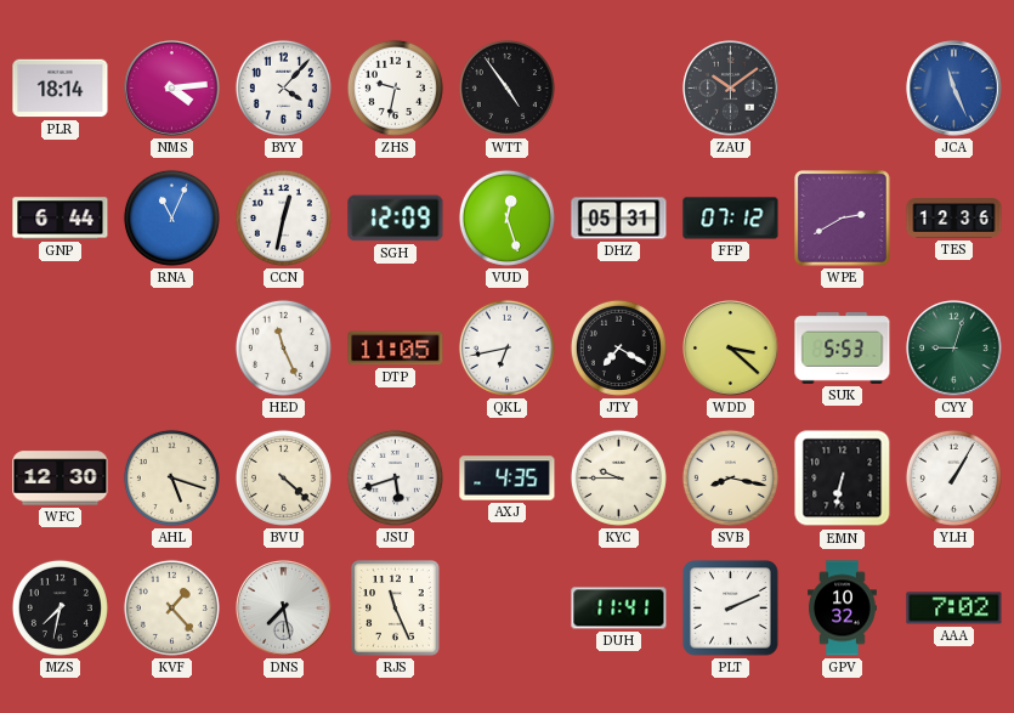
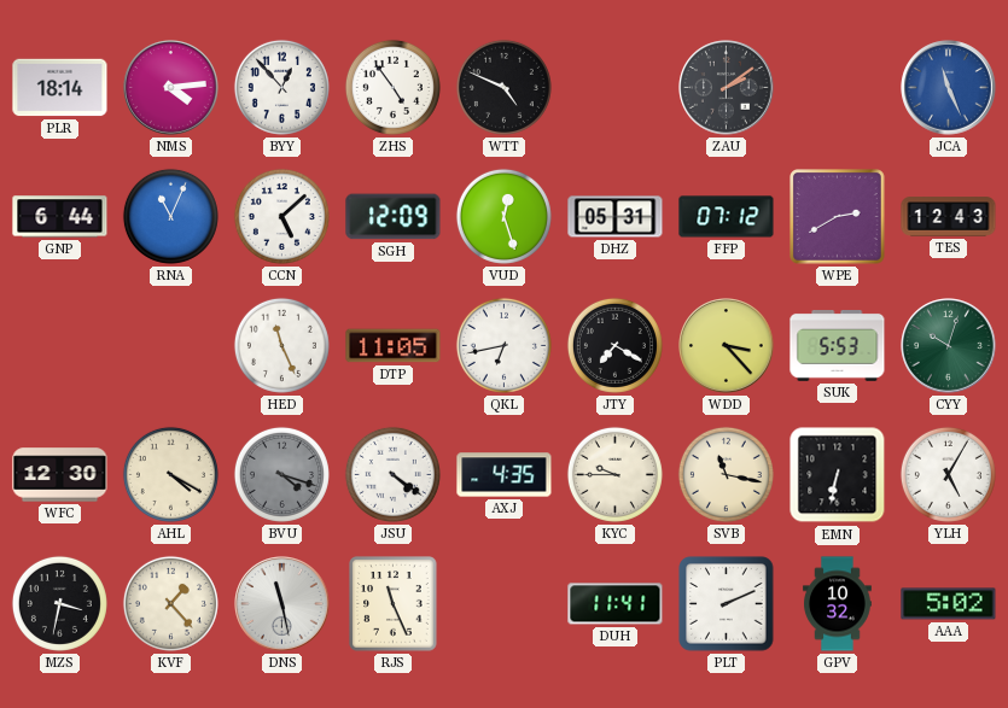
BYY: 4:07 -> 12:53
ZHS: 9:32 -> 4:54
WTT: 4:54 -> 4:49
ZAU: 10:09 -> 2:09
CCN: 12:32 -> 5:08
TES: 12:36 -> 12:43
WDD: 3:22 -> 3:23
CYY: 9:03 -> 10:03
AHL: 5:18 -> 4:20
BVU: 4:22 -> 4:18
BVU dial: cream -> grey
JSU: 5:42 -> 4:21
SVB: 8:17 -> 11:17
YLH: 1:05 -> 5:05
MZS: 7:32 -> 3:32
DNS: 7:28 -> 11:28
AAA: 7:02 -> 5:02
